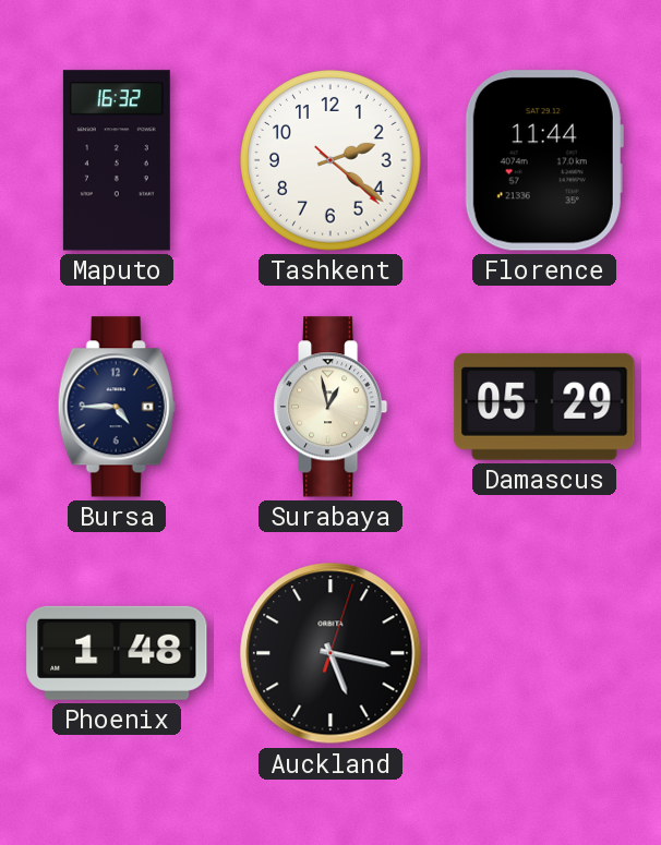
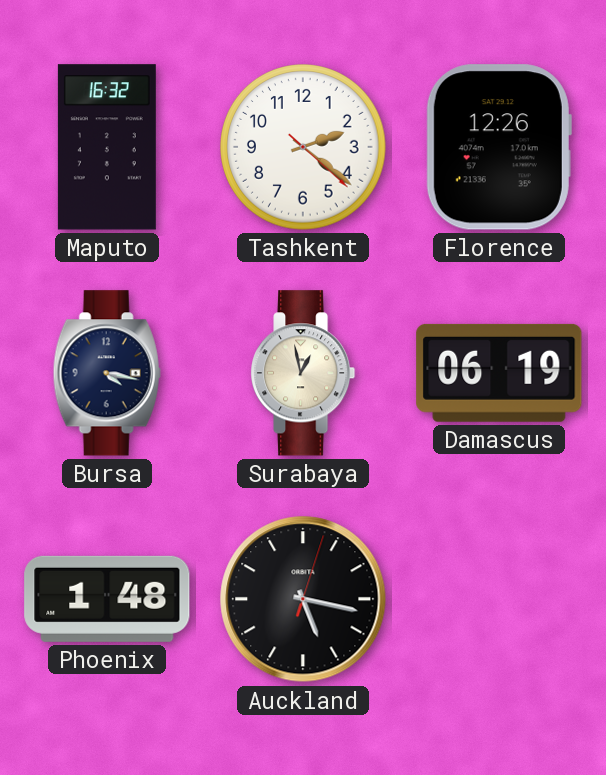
Florence: 11:44 -> 12:26
Bursa: 4:45 -> 4:17
Damascus: 05:29 -> 06:19
